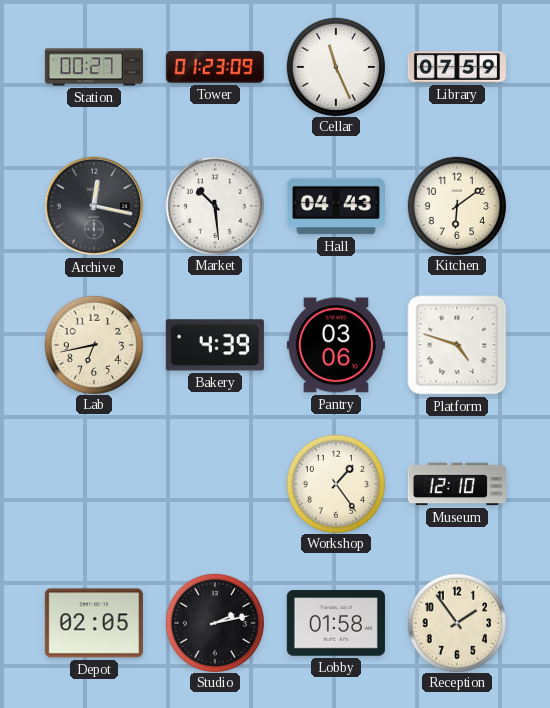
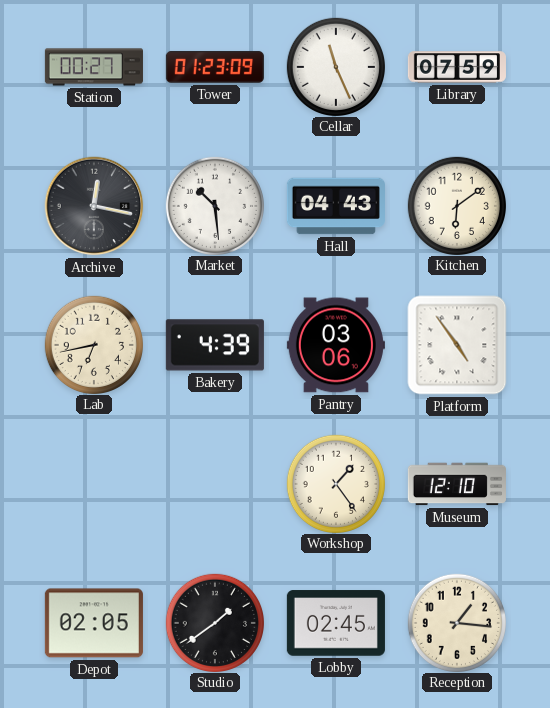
Platform: 4:48 -> 4:54
Studio: 2:13 -> 1:39
Lobby: 01:58 -> 02:45
Reception: 1:54 -> 1:16
